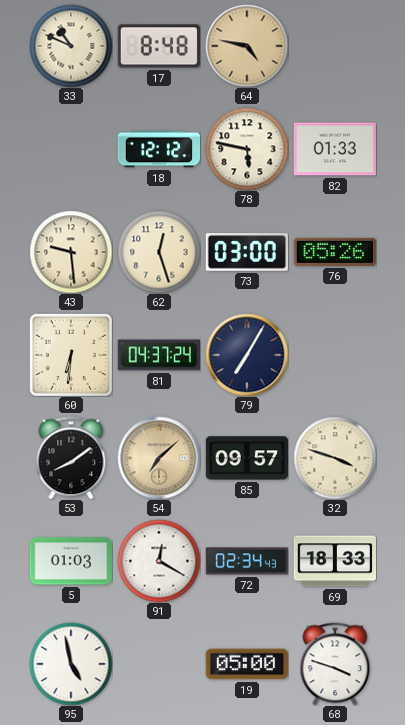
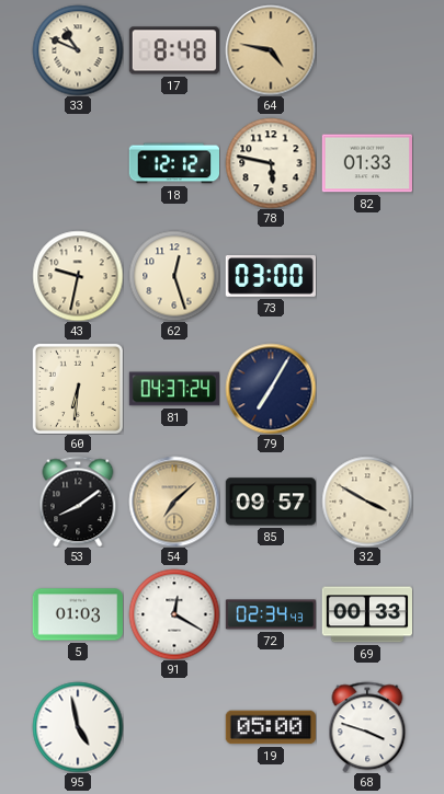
43: 9:29 -> 9:32
76: 05:26 -> none
32: 3:48 -> 3:50
69: 18:33 -> 00:33
